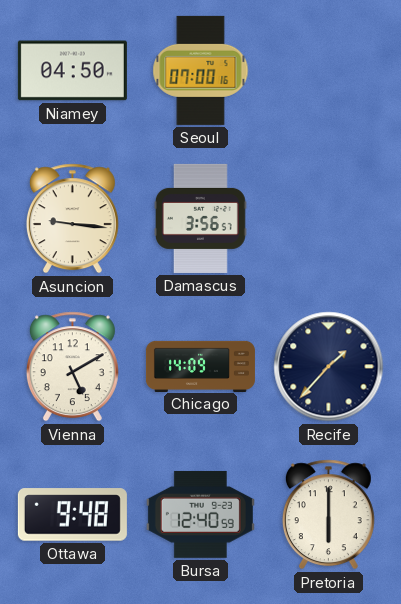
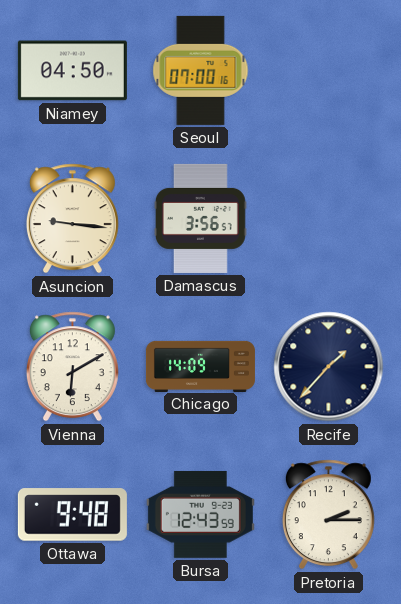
Vienna: 5:10 -> 6:10
Bursa: 12:40 -> 12:43
Pretoria: 6:00 -> 2:15
